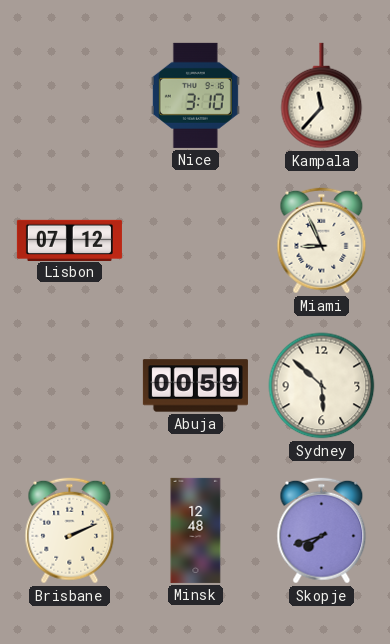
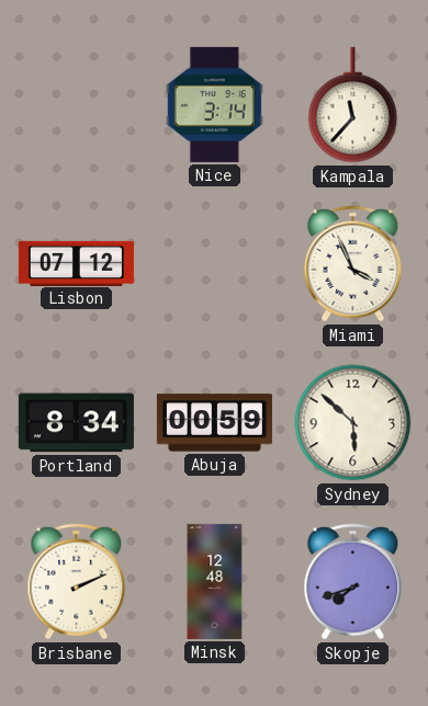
Nice: 3:10 -> 3:14
Miami: 8:56 -> 3:56
Portland: none -> 8:34
